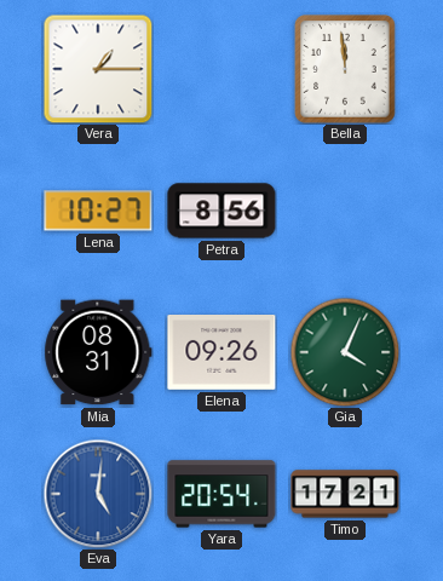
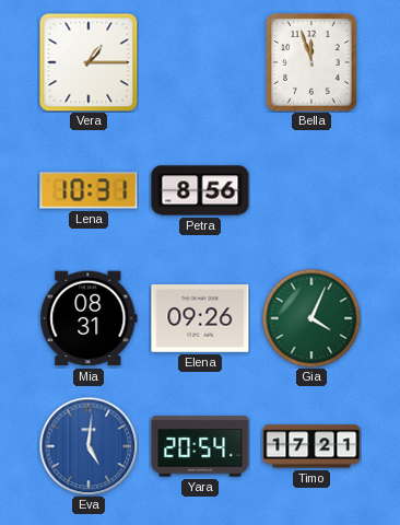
Bella: 11:59 -> 11:57
Lena: 10:27 -> 10:31
